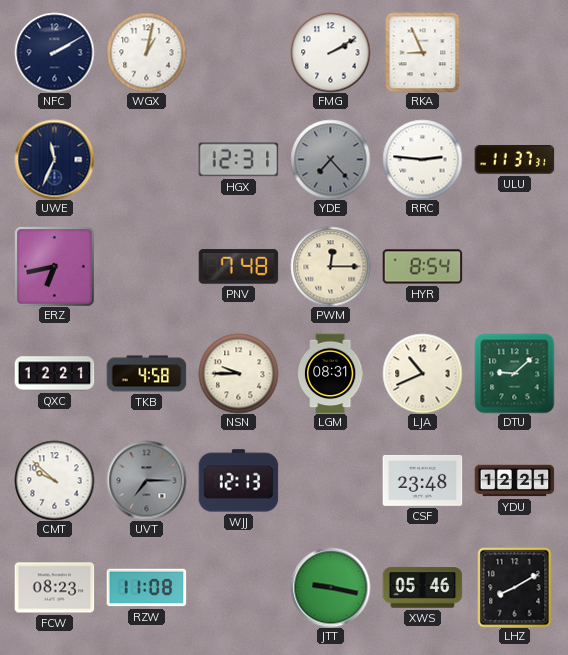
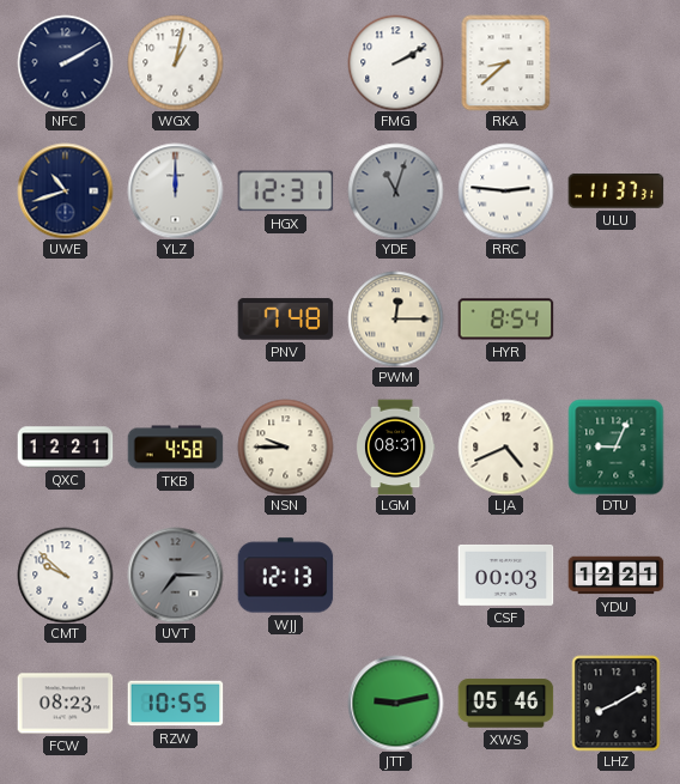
RKA: 8:56 -> 8:38
UWE: 11:34 -> 10:42
YLZ: none -> 12:00
YDE: 7:23 -> 11:03
ERZ: 6:43 -> none
LJA: 10:41 -> 4:41
DTU: 9:08 -> 9:04
CSF: 23:48 -> 00:03
RZW: 11:08 -> 10:55
JTT: 9:17 -> 9:13
